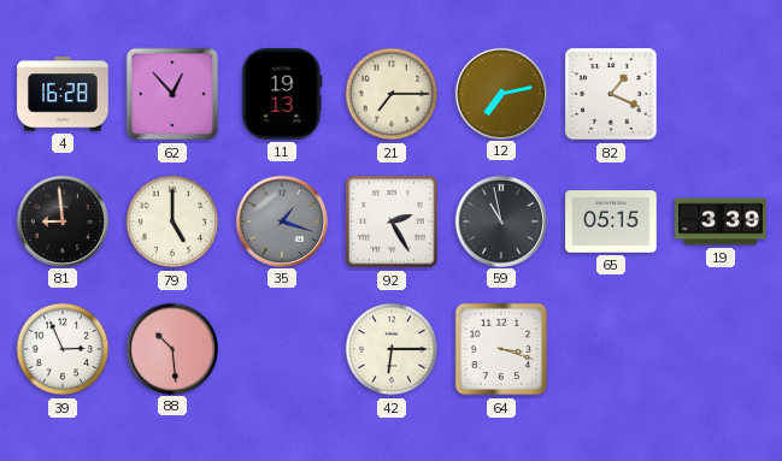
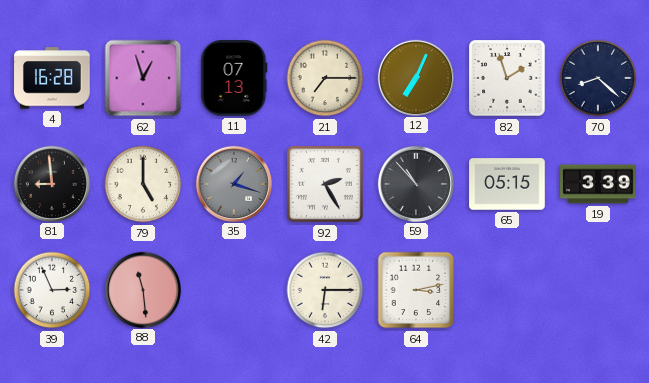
62: 12:53 -> 12:57
11: 19:13 -> 07:13
12: 7:13 -> 7:04
82: 1:19 -> 1:57
70: none -> 8:22
59: 10:58 -> 10:53
88: 10:29 -> 11:29
64: 3:18 -> 3:13
